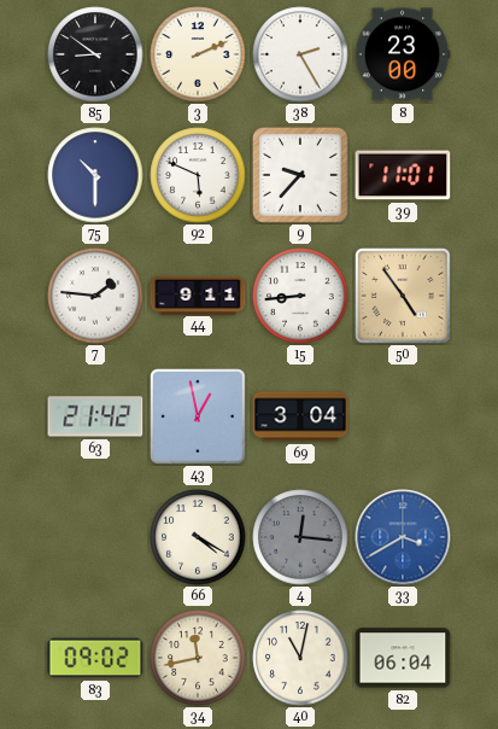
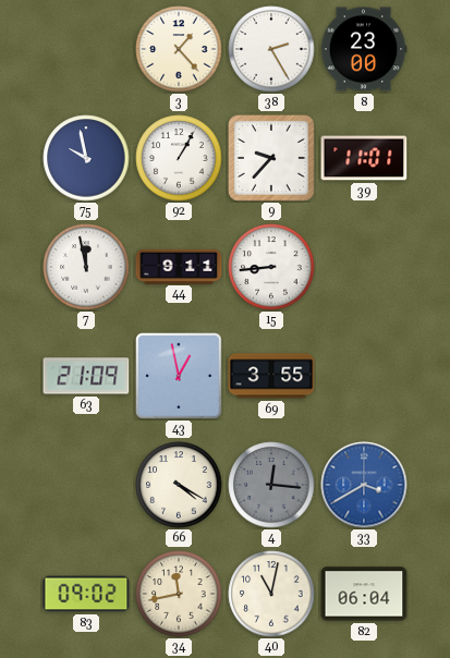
85: 8:51 -> none
3: 2:11 -> 1:23
75: 10:30 -> 9:58
92: 5:49 -> 1:05
7: 1:46 -> 11:58
50: 4:54 -> none
63: 21:42 -> 21:09
69: 3:04 -> 3:55
